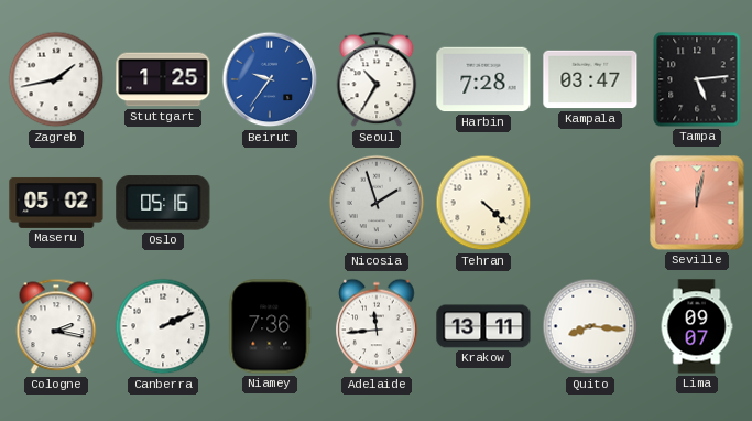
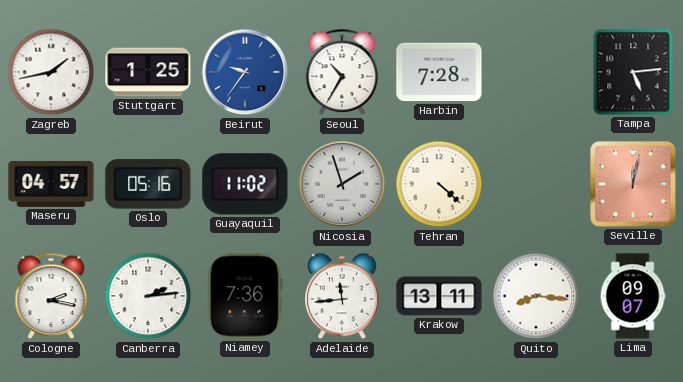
Kampala: 03:47 -> none
Maseru: 05:02 -> 04:57
Guayaquil: none -> 11:02
Canberra: 2:11 -> 2:14
